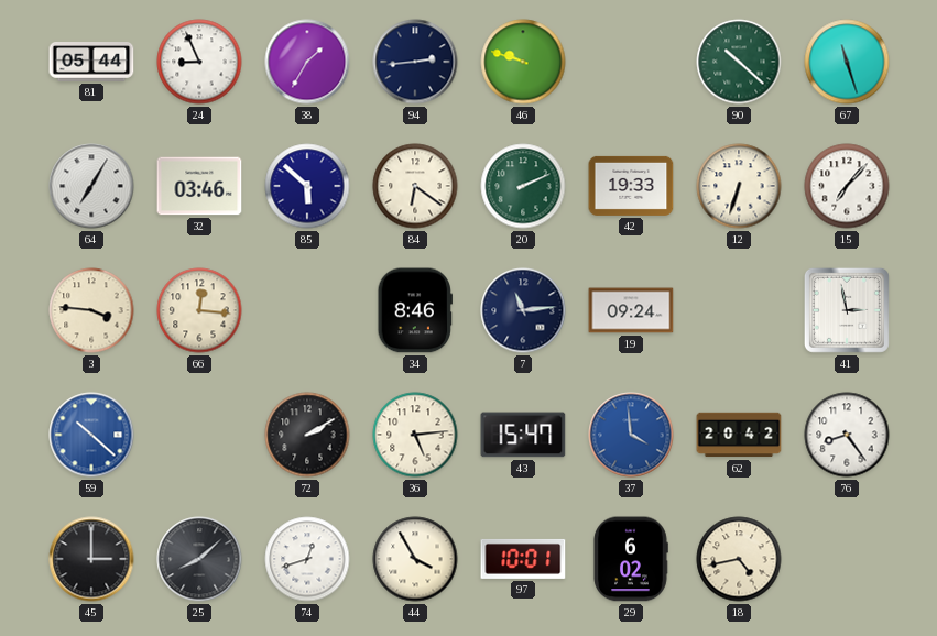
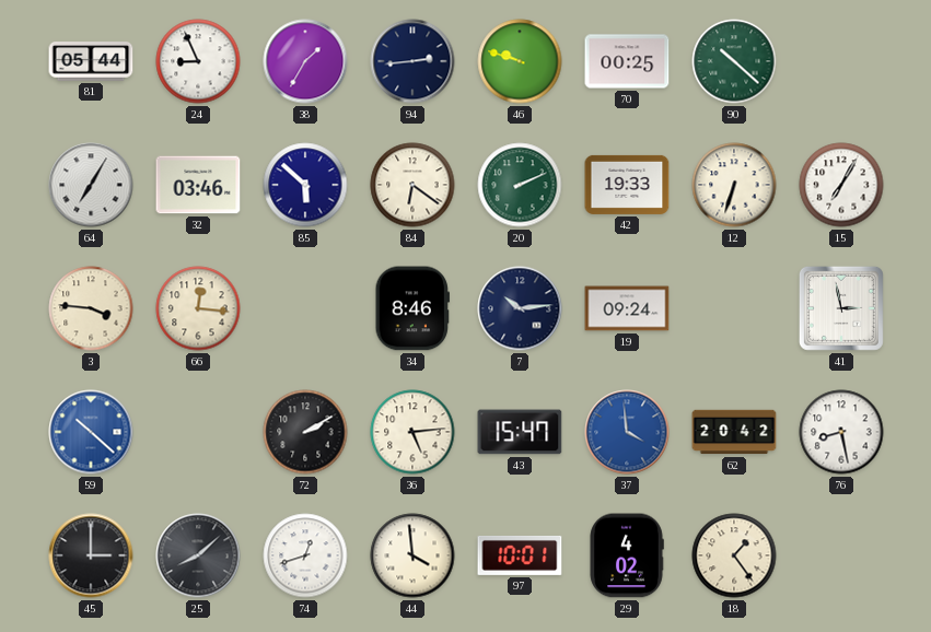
70: none -> 00:25
67: 11:27 -> none
15: 7:07 -> 7:05
7: 11:14 -> 10:14
76: 8:24 -> 8:28
44: 3:55 -> 3:59
29: 6:02 -> 4:02
18: 4:43 -> 1:24
